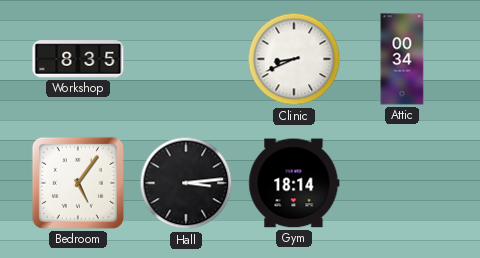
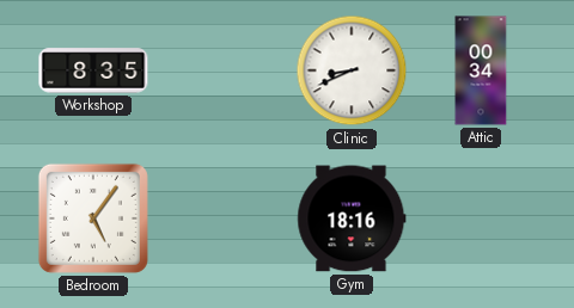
Hall: 3:14 -> none
Gym: 18:14 -> 18:16
